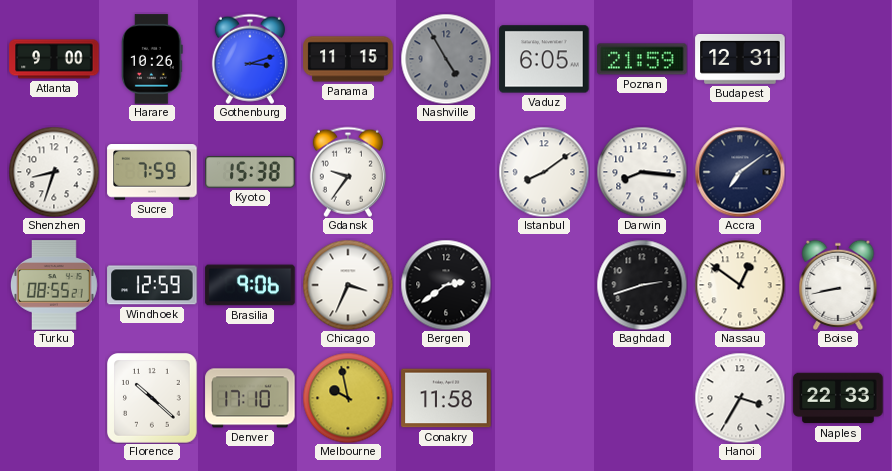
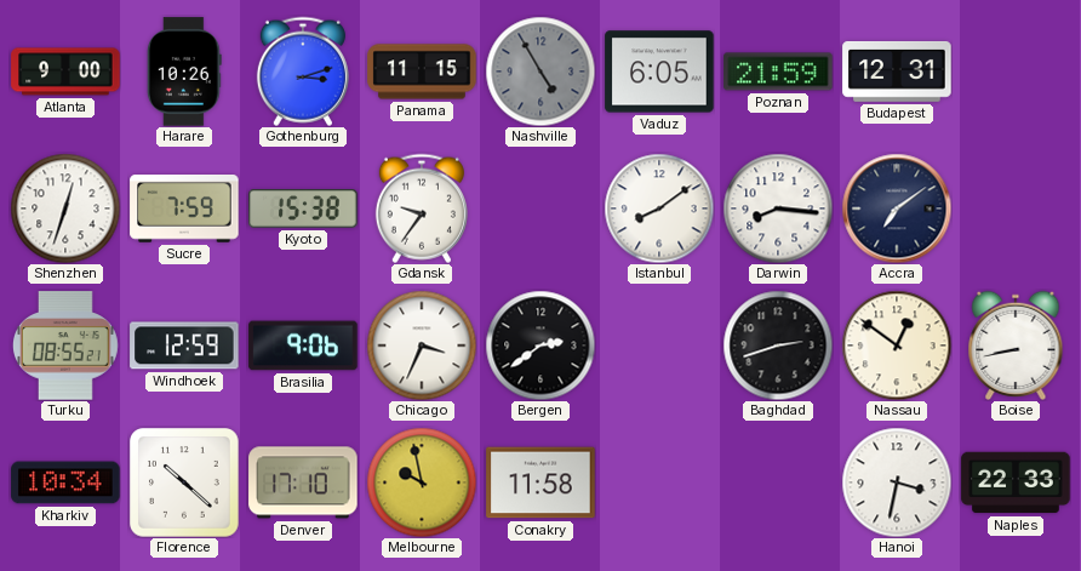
Shenzhen: 8:33 -> 12:33
Kharkiv: none -> 10:34
Hanoi: 3:35 -> 3:32
